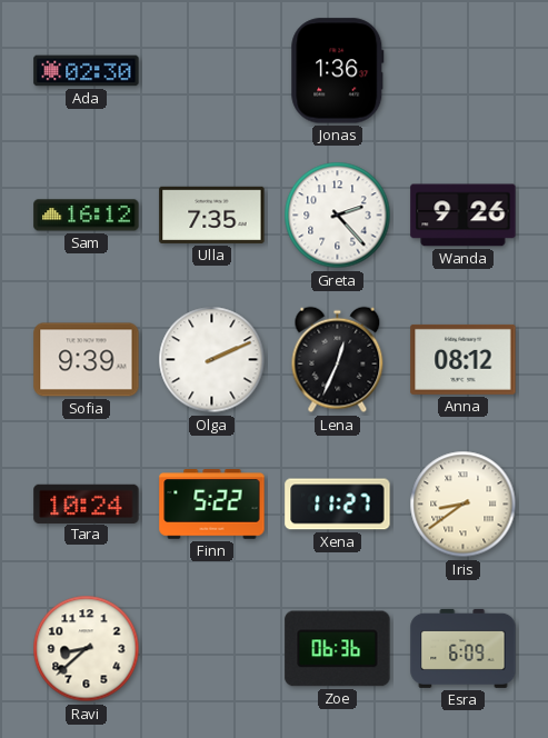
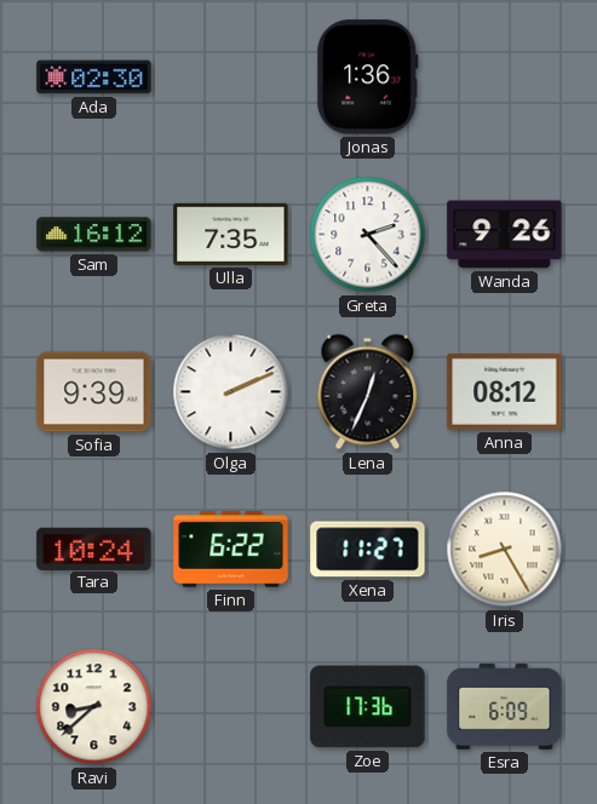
Finn: 5:22 -> 6:22
Iris: 8:39 -> 8:25
Zoe: 06:36 -> 17:36
